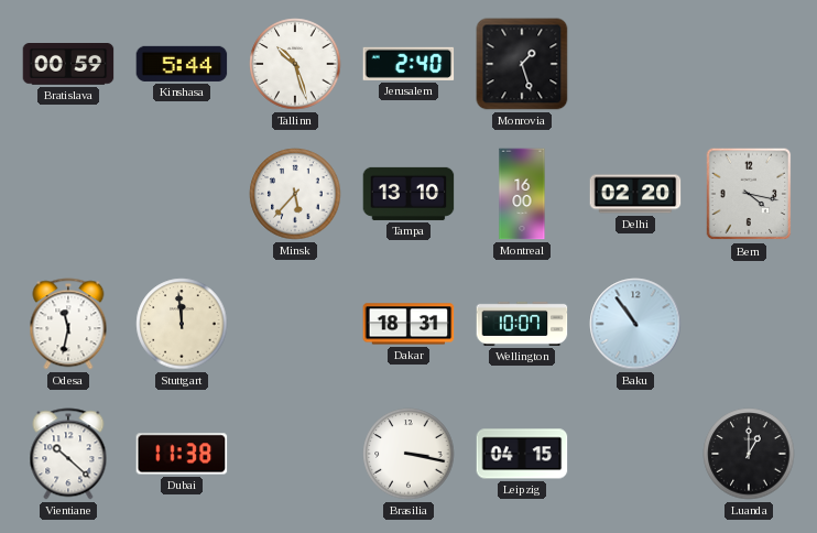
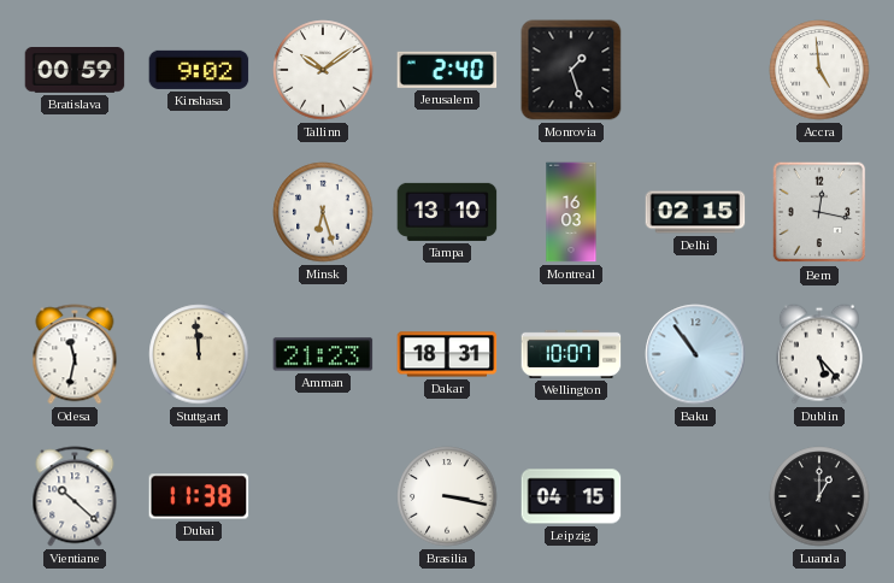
Kinshasa: 5:44 -> 9:02
Tallinn: 10:27 -> 10:09
Accra: none -> 4:59
Minsk: 5:37 -> 6:27
Montreal: 16:00 -> 16:03
Delhi: 02:20 -> 02:15
Bern: 4:17 -> 12:17
Amman: none -> 21:23
Dublin: none -> 5:23
